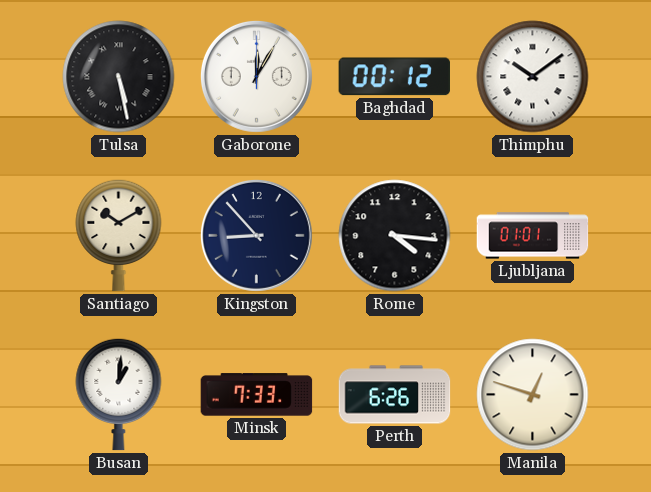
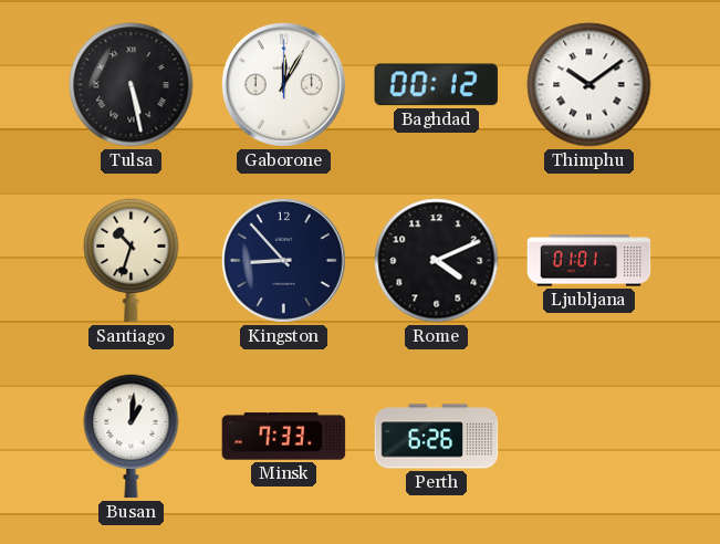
Santiago: 10:10 -> 10:33
Rome: 4:16 -> 4:11
Manila: 12:48 -> none
